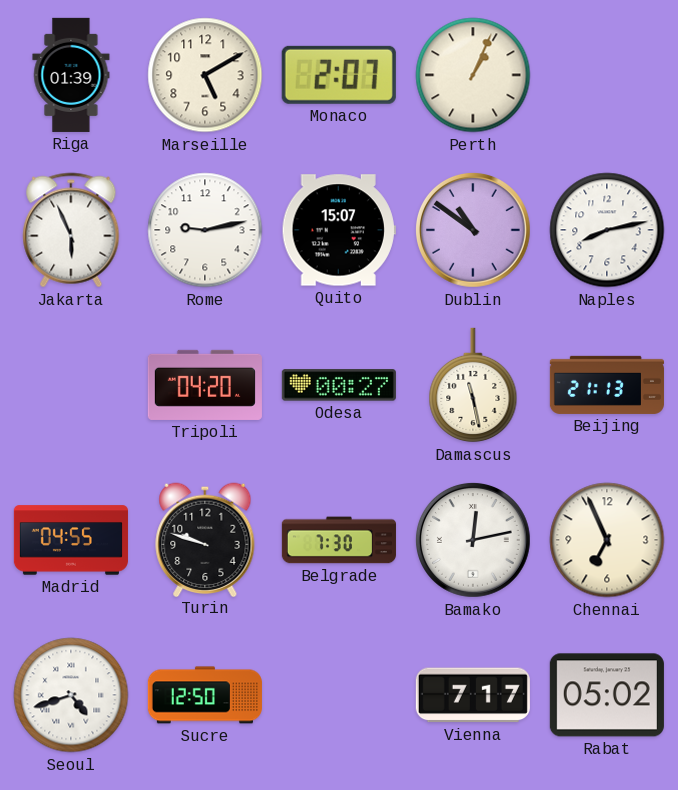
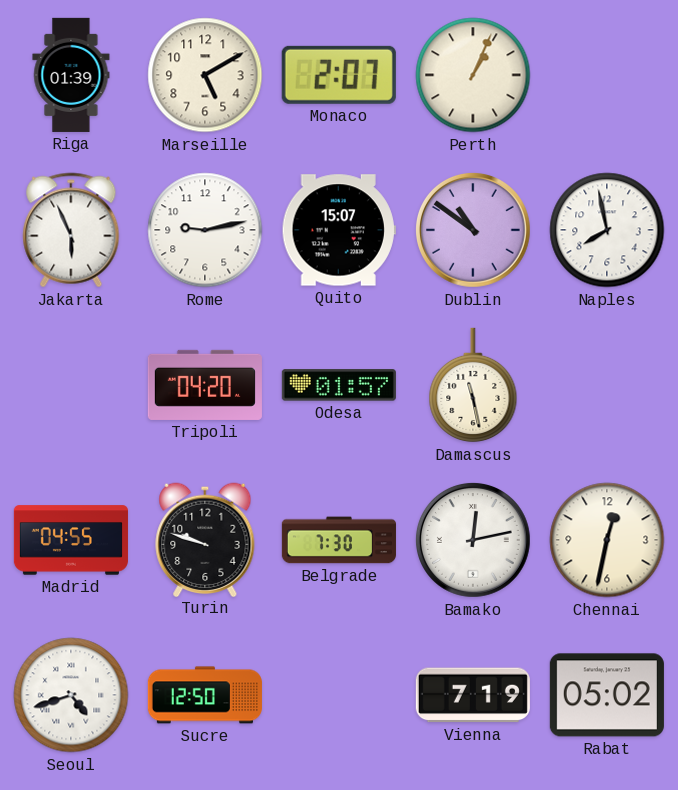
Naples: 8:13 -> 7:58
Odesa: 00:27 -> 01:57
Beijing: 21:13 -> none
Chennai: 6:56 -> 12:32
Vienna: 7:17 -> 7:19
